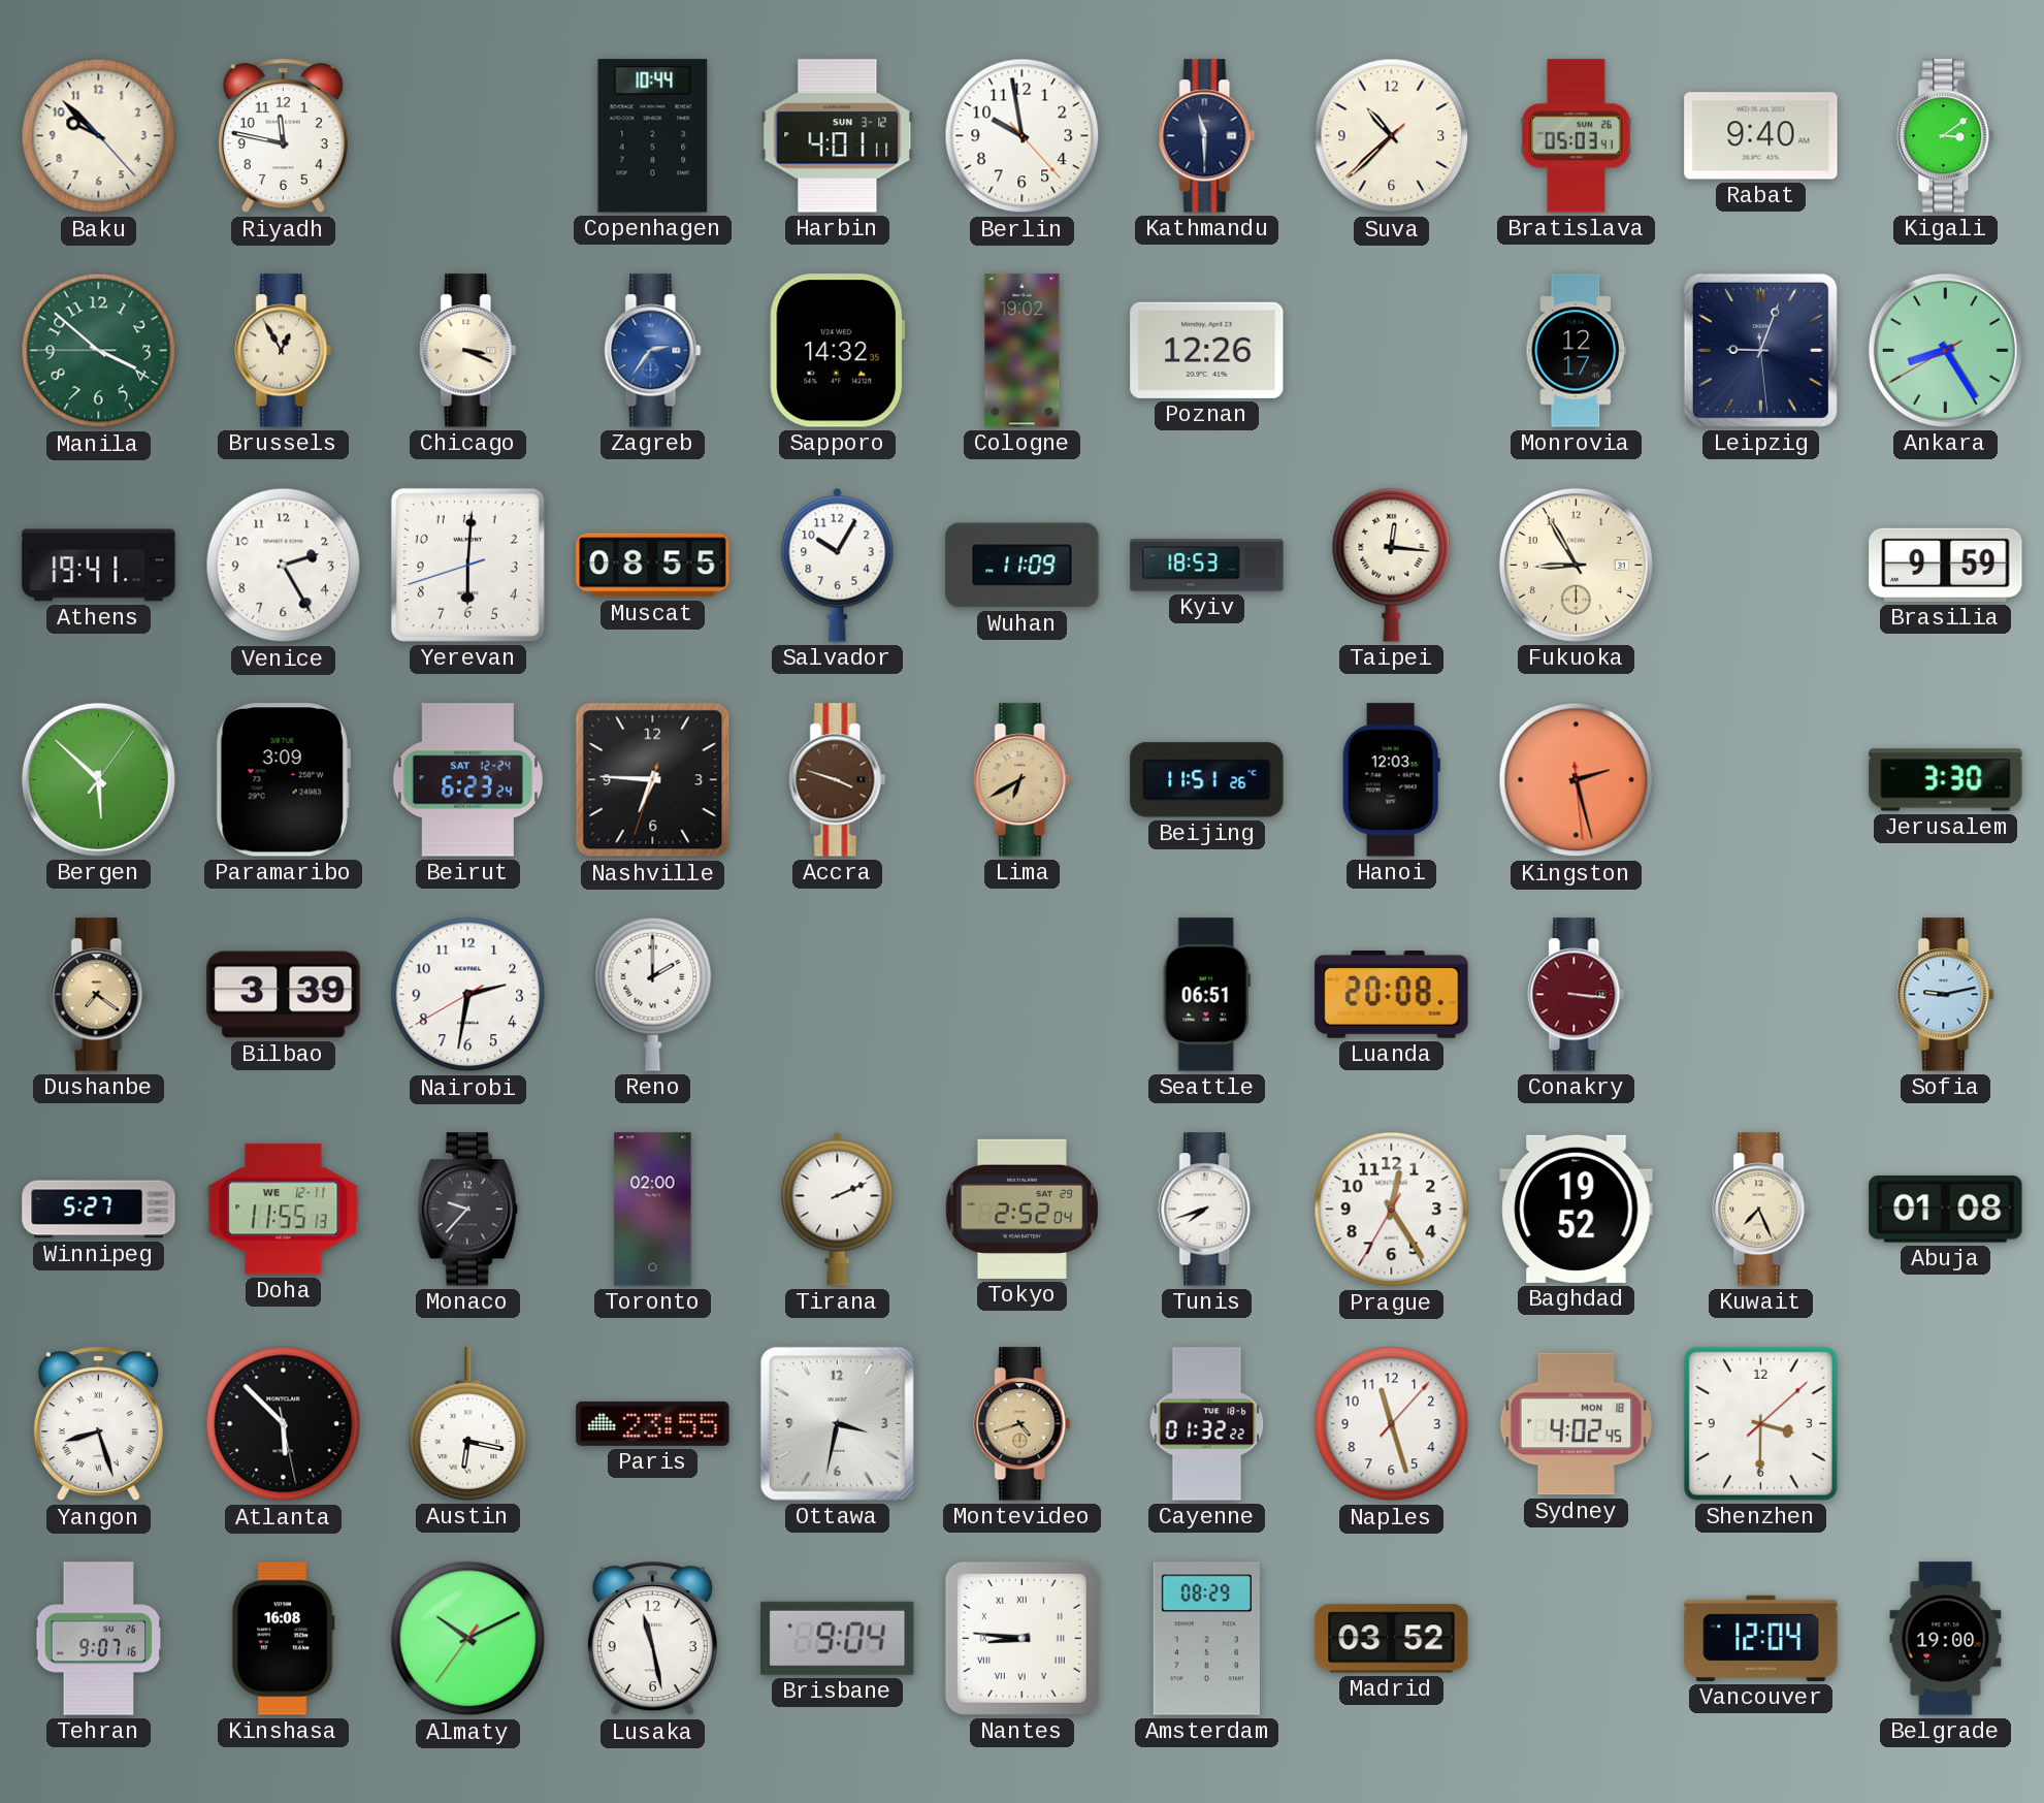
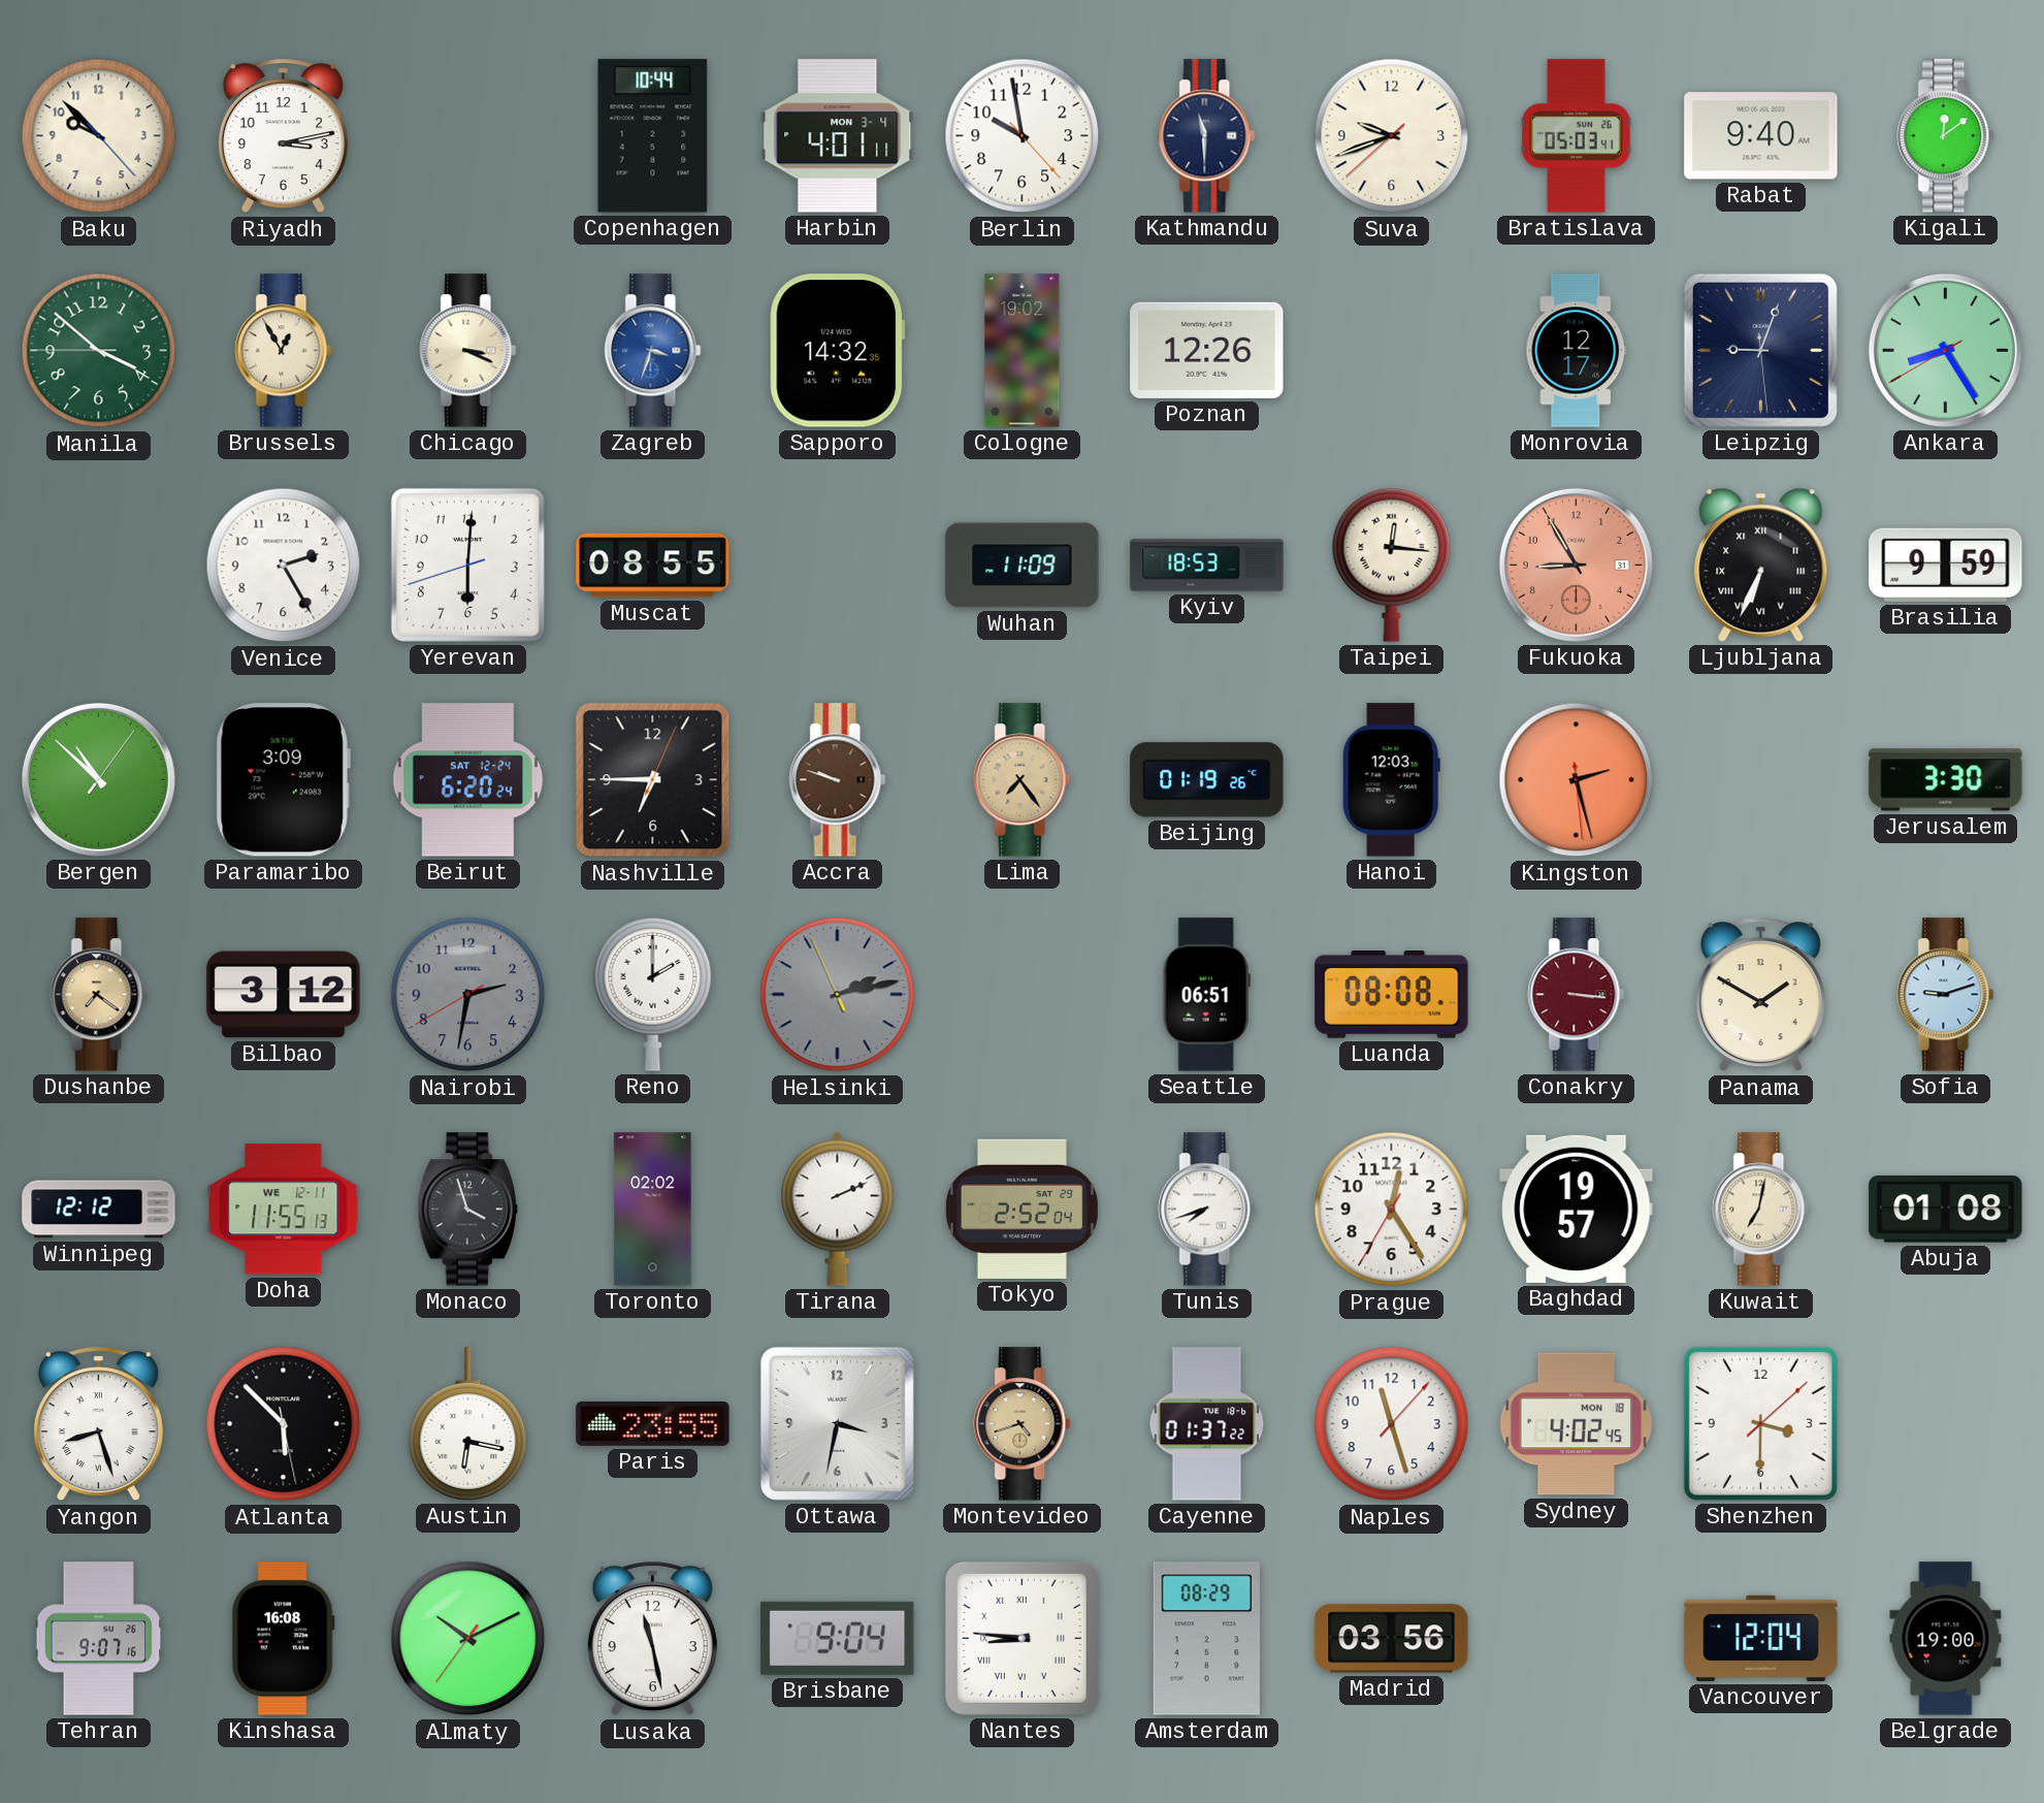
Riyadh: 11:47 -> 3:13
Harbin date: SUN 3-12 -> MON 3-4
Suva: 10:37 -> 9:41
Kigali: 3:09 -> 12:09
Zagreb: 2:36 -> 3:33
Athens: 19:41 -> none
Salvador: 10:05 -> none
Fukuoka dial: cream -> salmon
Ljubljana: none -> 6:34
Bergen: 5:52 -> 10:52
Beirut: 6:23 -> 6:20
Nashville: 6:45:33 -> 6:45:04
Accra: 3:48 -> 9:48
Lima: 6:40 -> 7:24
Beijing: 11:51 -> 01:19
Bilbao: 3:39 -> 3:12
Nairobi dial: white -> grey
Helsinki: none -> 2:12
Luanda: 20:08 -> 08:08
Panama: none -> 1:50
Sofia: 9:13 -> 9:12
Winnipeg: 5:27 -> 12:12
Monaco: 9:37 -> 3:57
Toronto: 02:00 -> 02:02
Baghdad: 19:52 -> 19:57
Kuwait: 7:26 -> 7:02
Cayenne: 01:32 -> 01:37
Madrid: 03:52 -> 03:56
